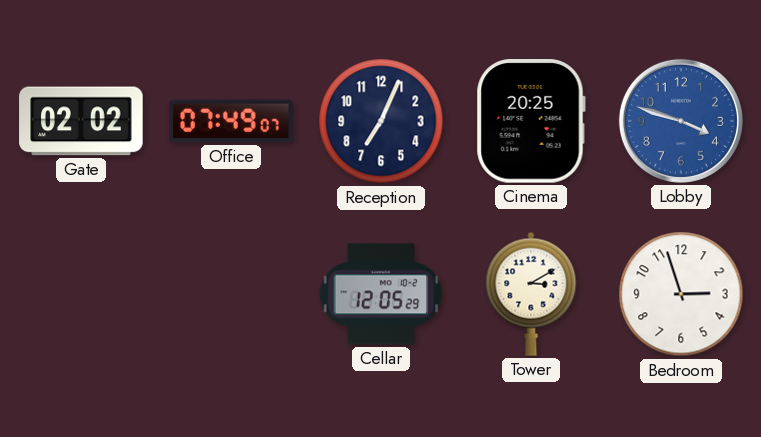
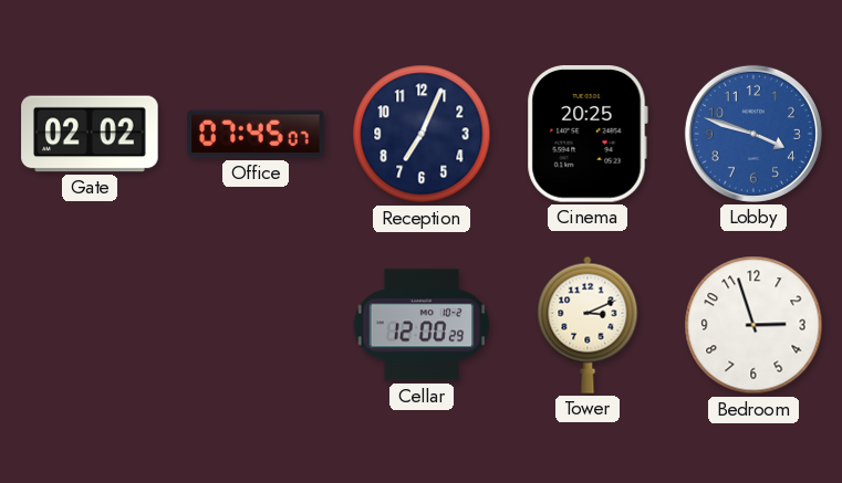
Office: 07:49 -> 07:45
Cellar: 12:05 -> 12:00
Tower: 3:10 -> 3:11
